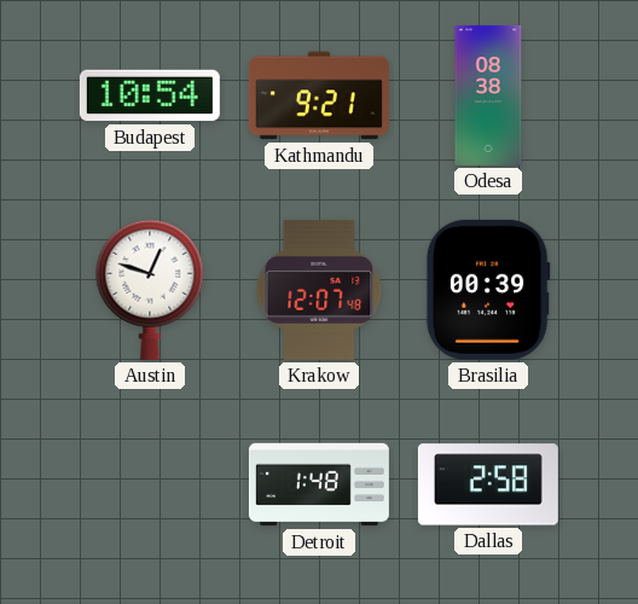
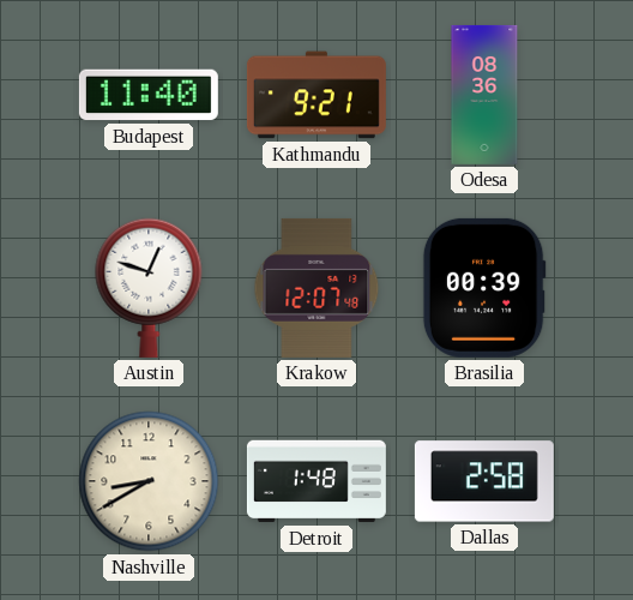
Budapest: 10:54 -> 11:40
Odesa: 08:38 -> 08:36
Nashville: none -> 8:40
